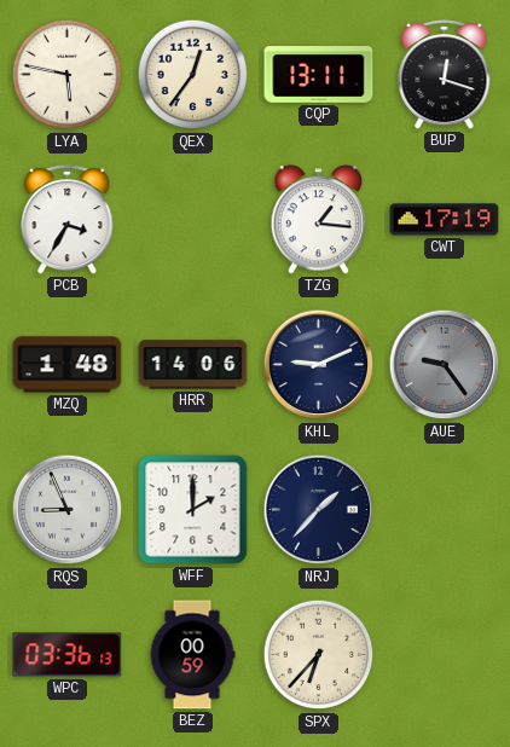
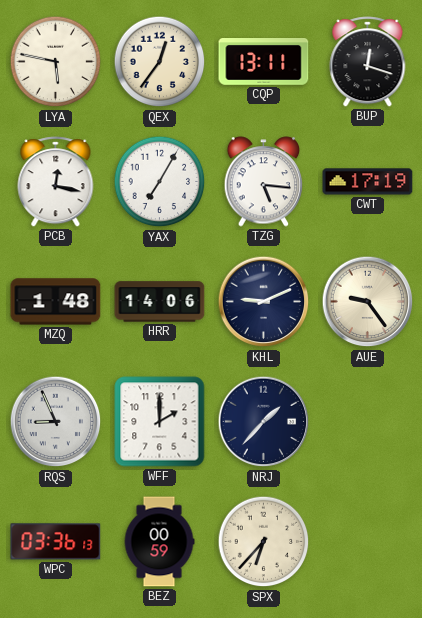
PCB: 3:35 -> 12:17
YAX: none -> 7:05
TZG: 1:16 -> 5:16
AUE dial: grey -> cream
